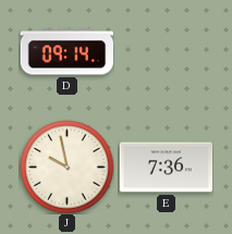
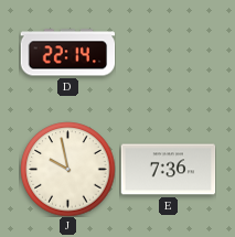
D: 09:14 -> 22:14
